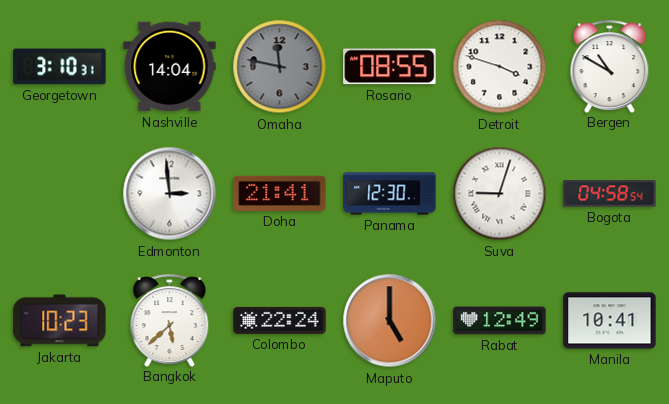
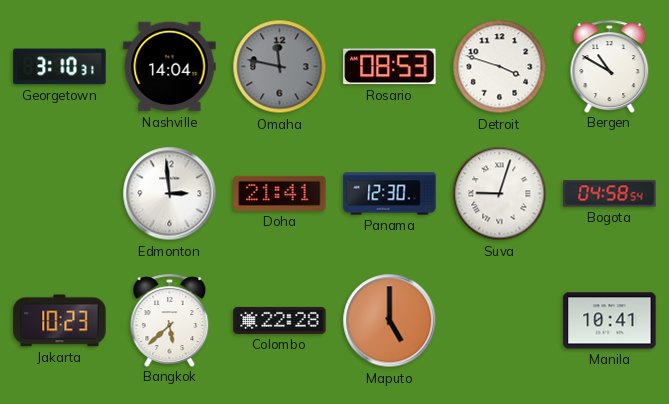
Rosario: 08:55 -> 08:53
Colombo: 22:24 -> 22:28
Rabat: 12:49 -> none
